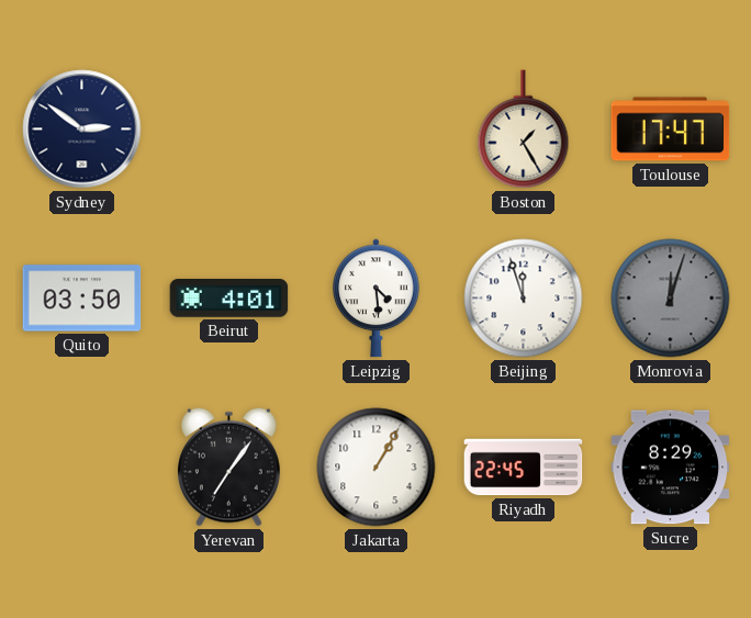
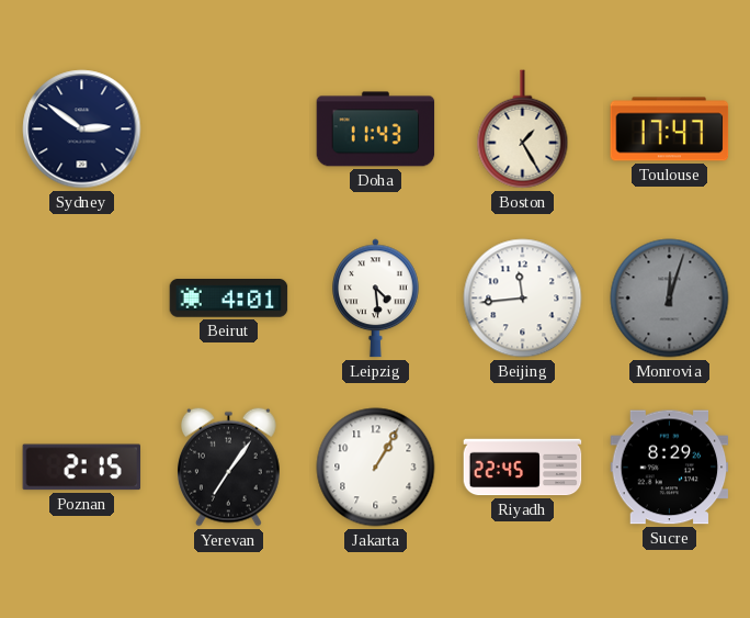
Doha: none -> 11:43
Quito: 03:50 -> none
Beijing: 11:57 -> 11:44
Poznan: none -> 2:15
